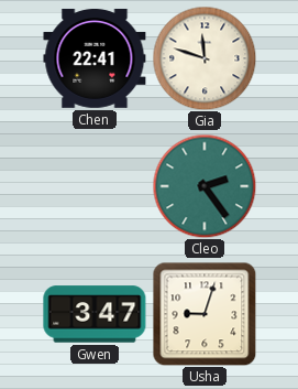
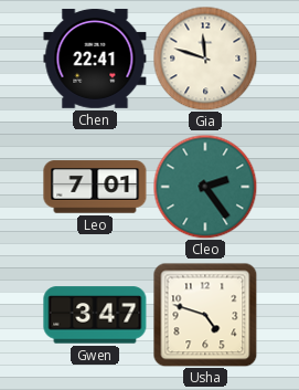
Leo: none -> 7:01
Usha: 9:03 -> 4:48
